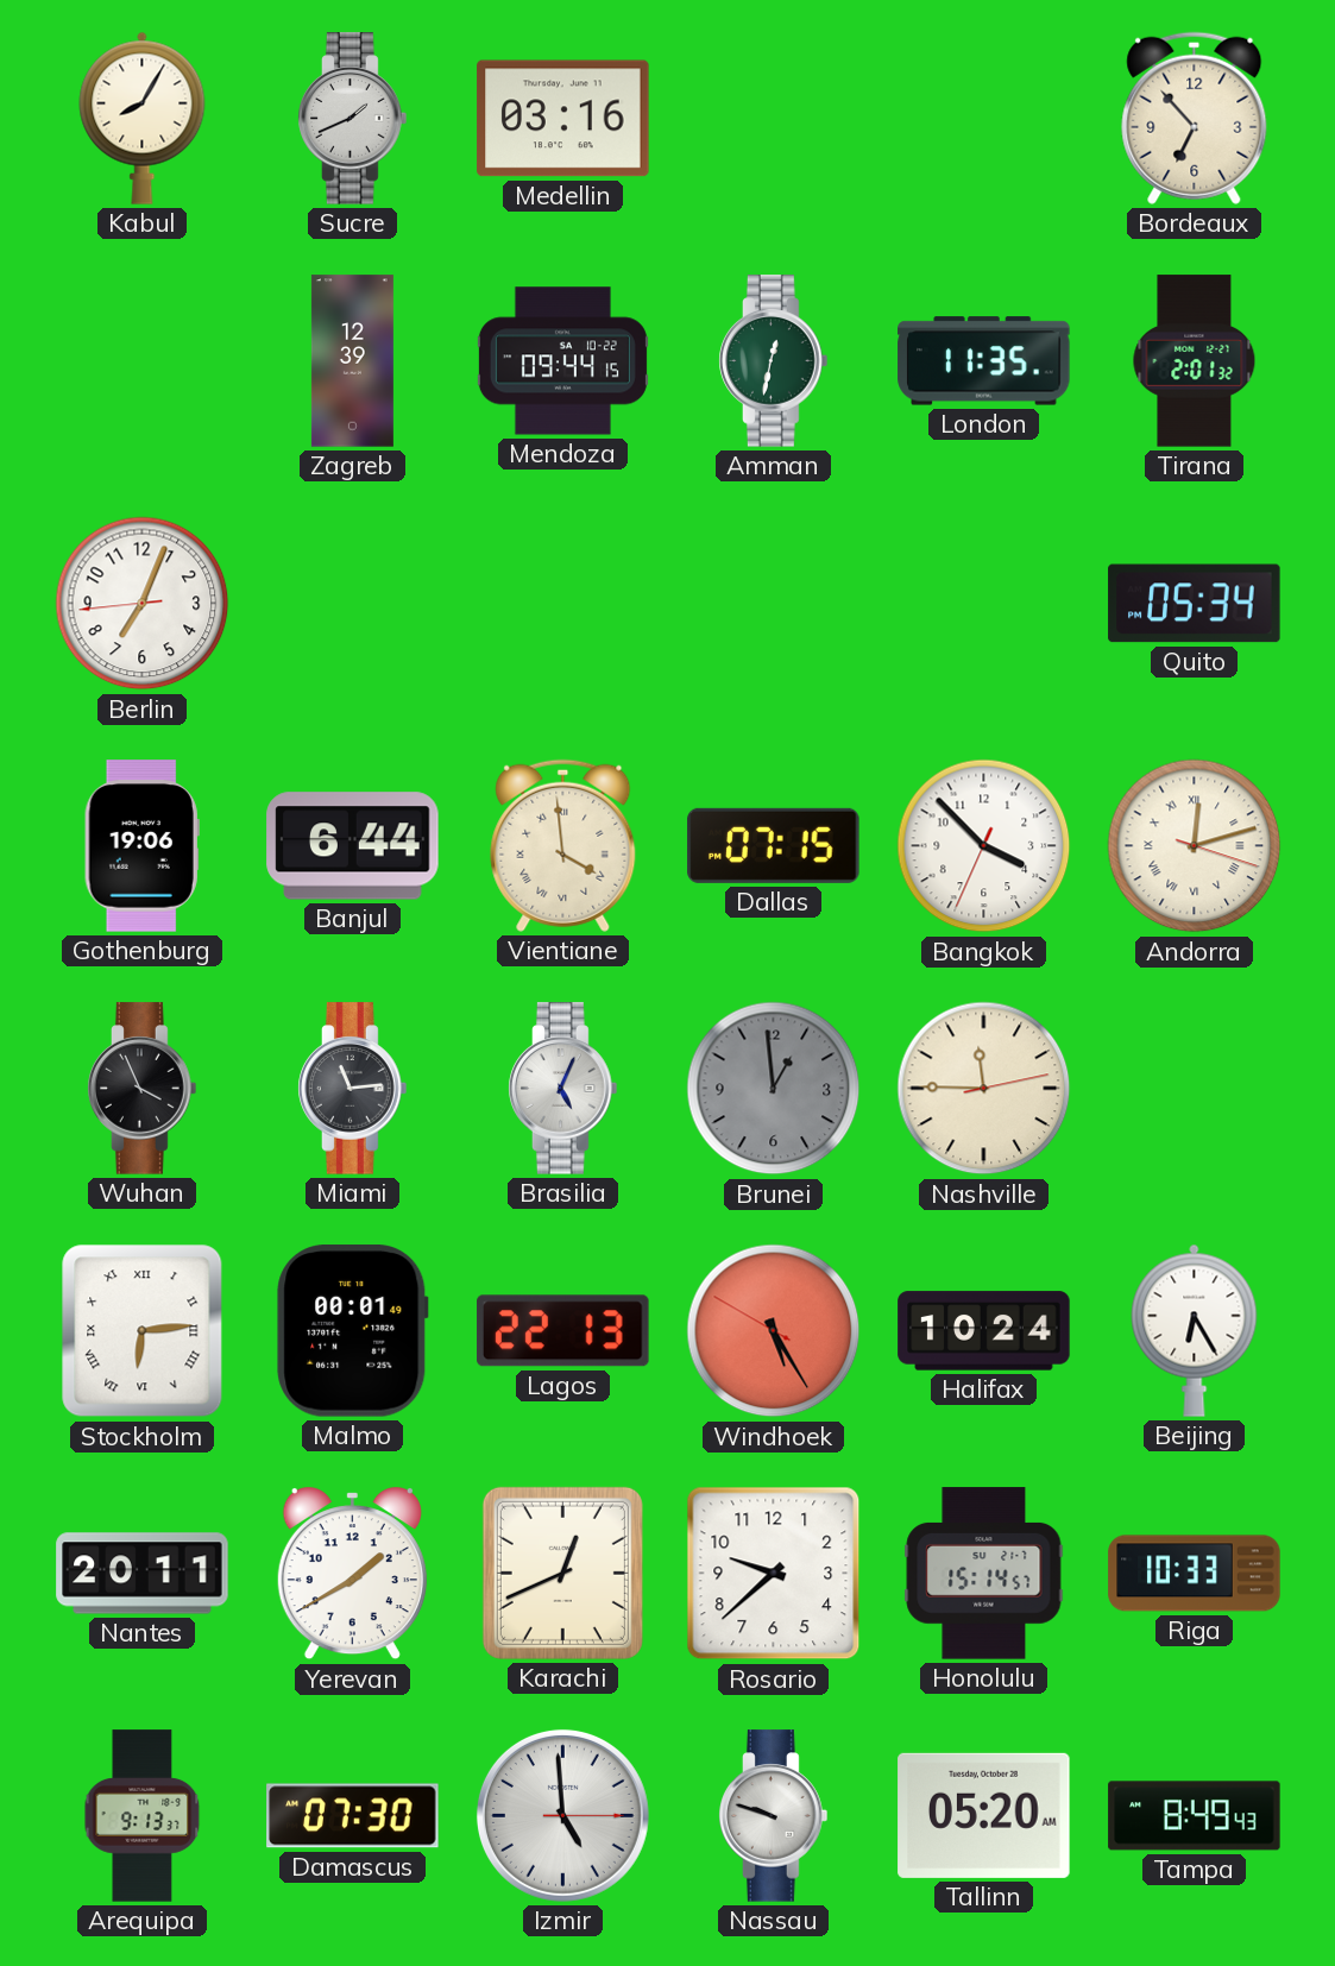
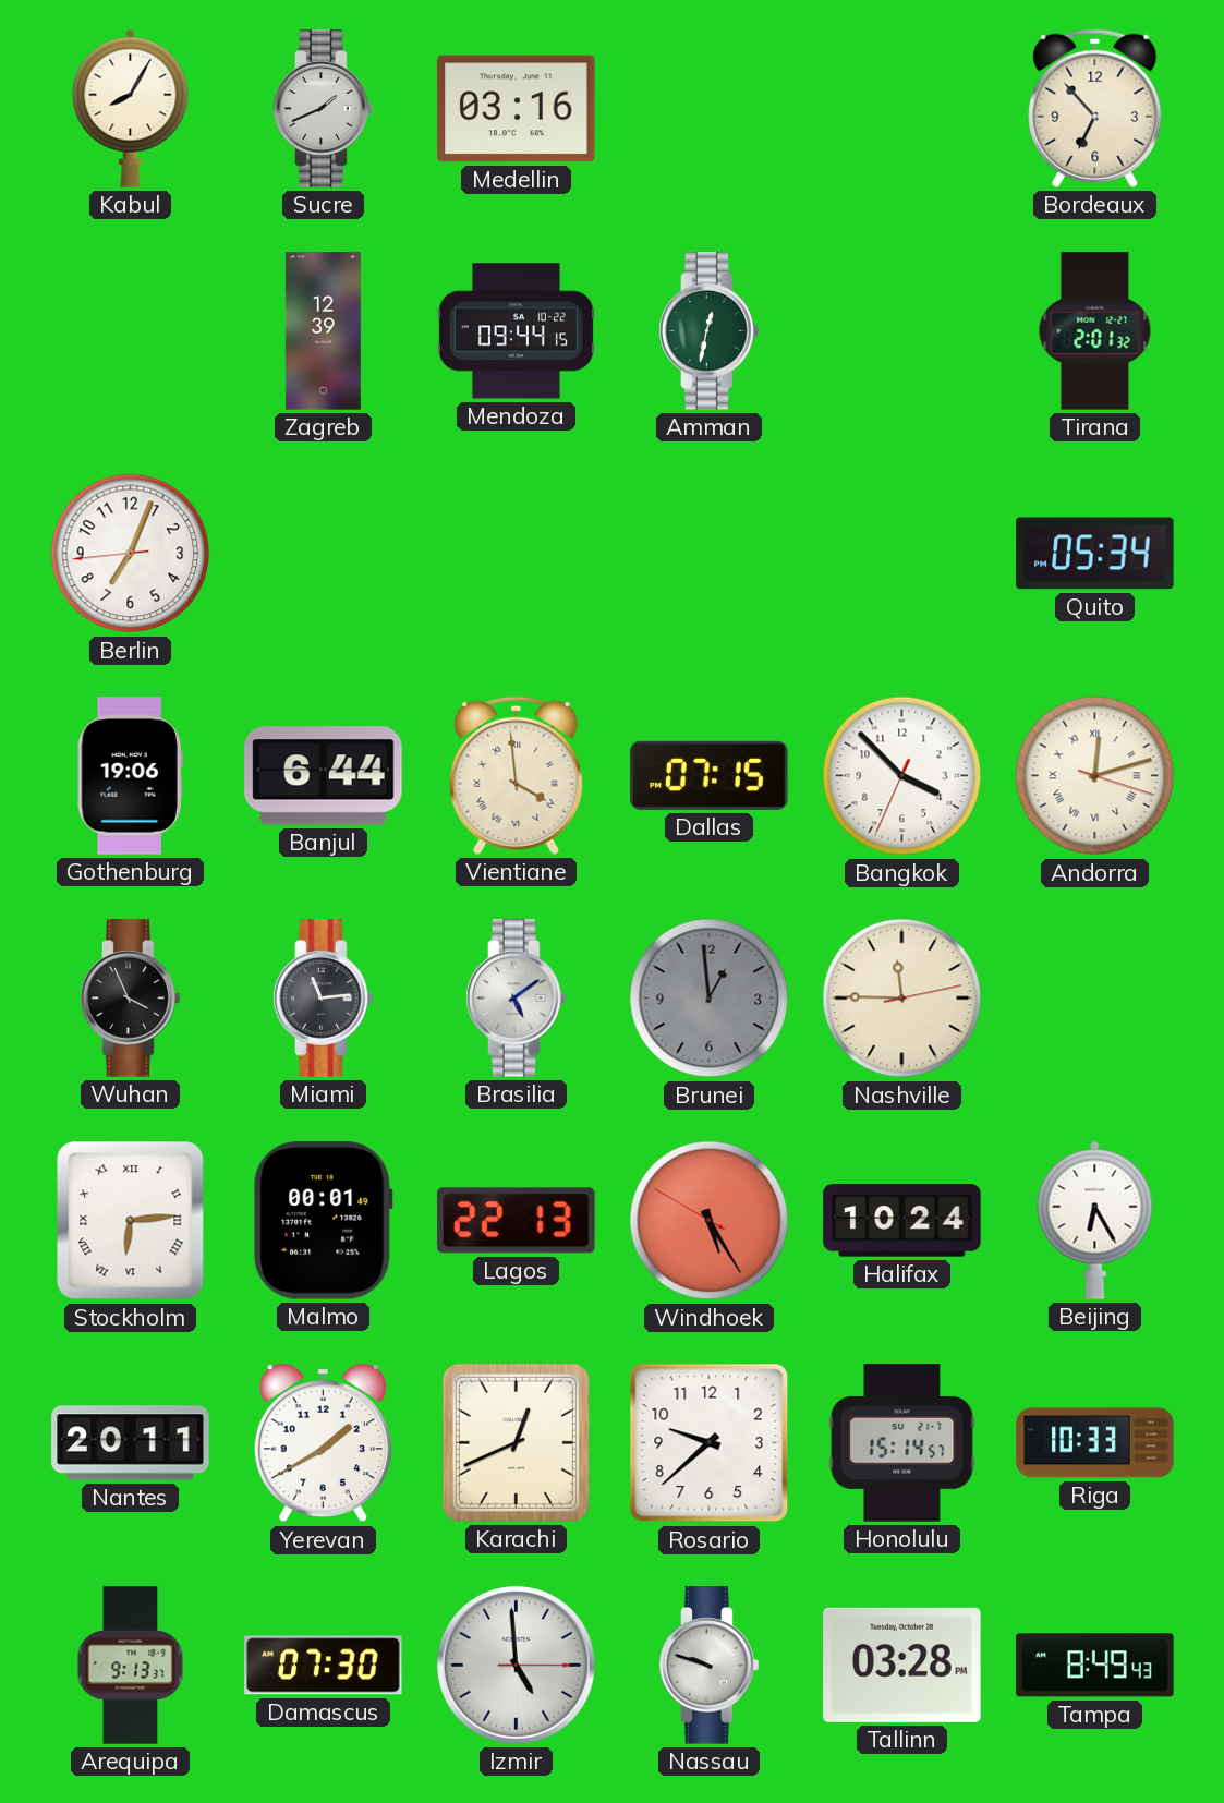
London: 11:35 -> none
Brasilia: 5:04 -> 5:09
Tallinn: 05:20 -> 03:28
